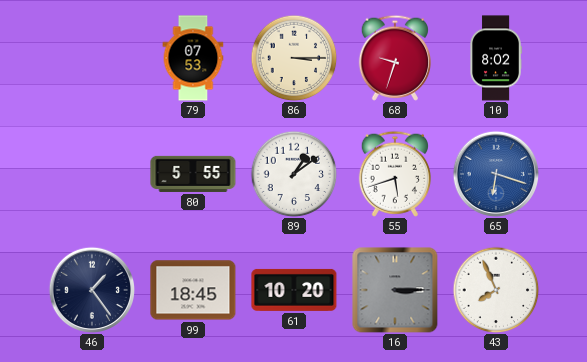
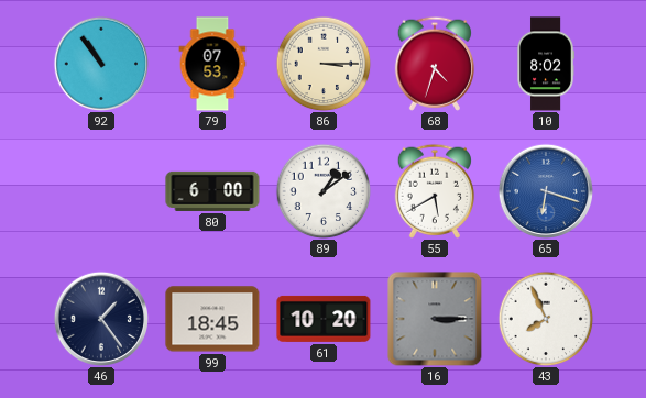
92: none -> 10:54
68: 9:33 -> 4:33
80: 5:55 -> 6:00
55: 5:42 -> 5:40
